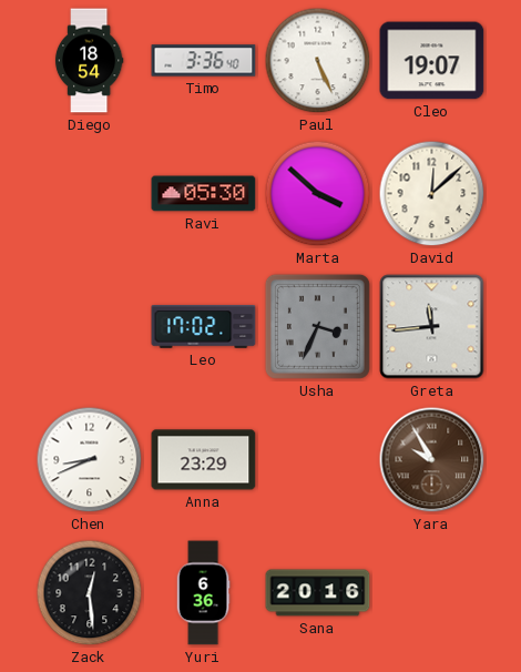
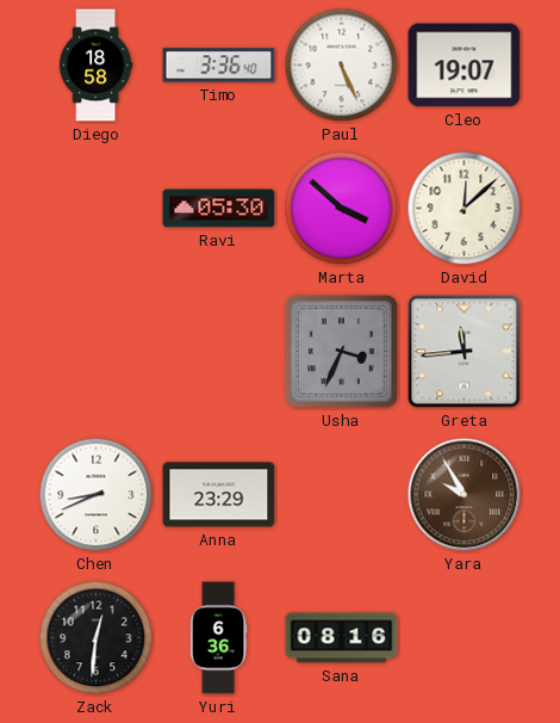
Diego: 18:54 -> 18:58
Leo: 17:02 -> none
Zack: 12:29 -> 12:31
Sana: 20:16 -> 08:16
